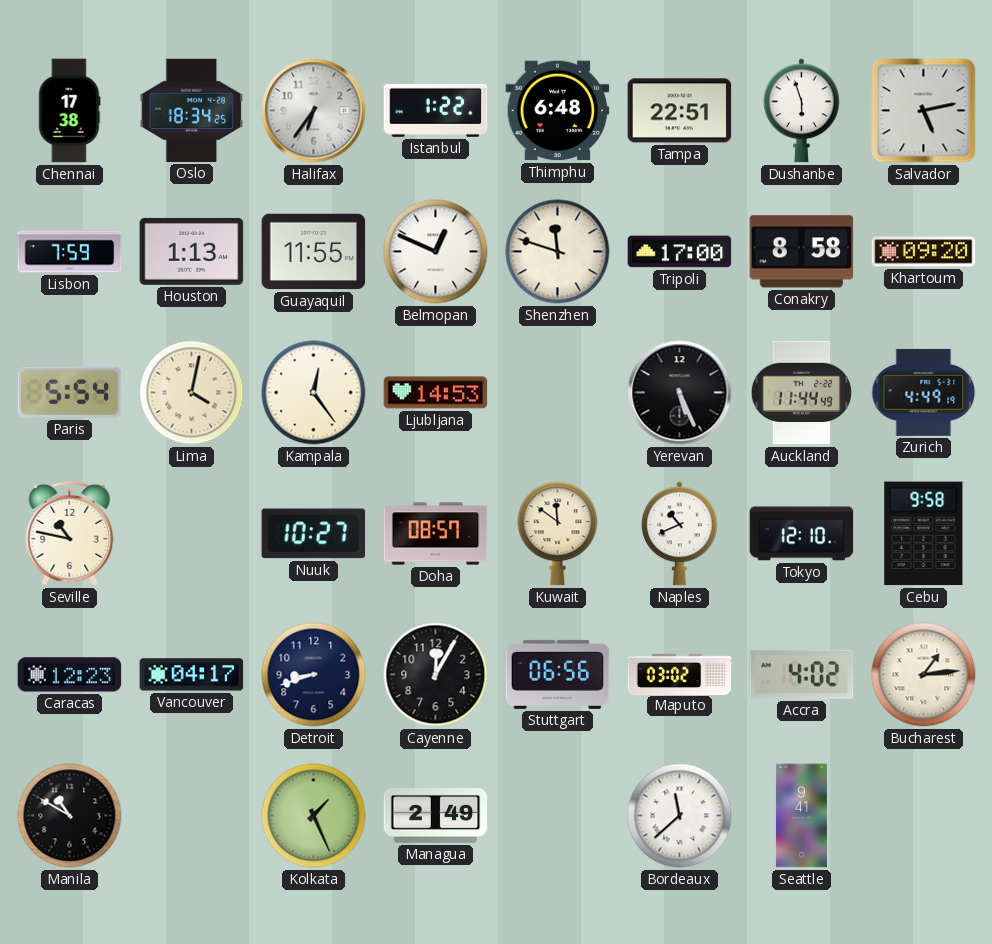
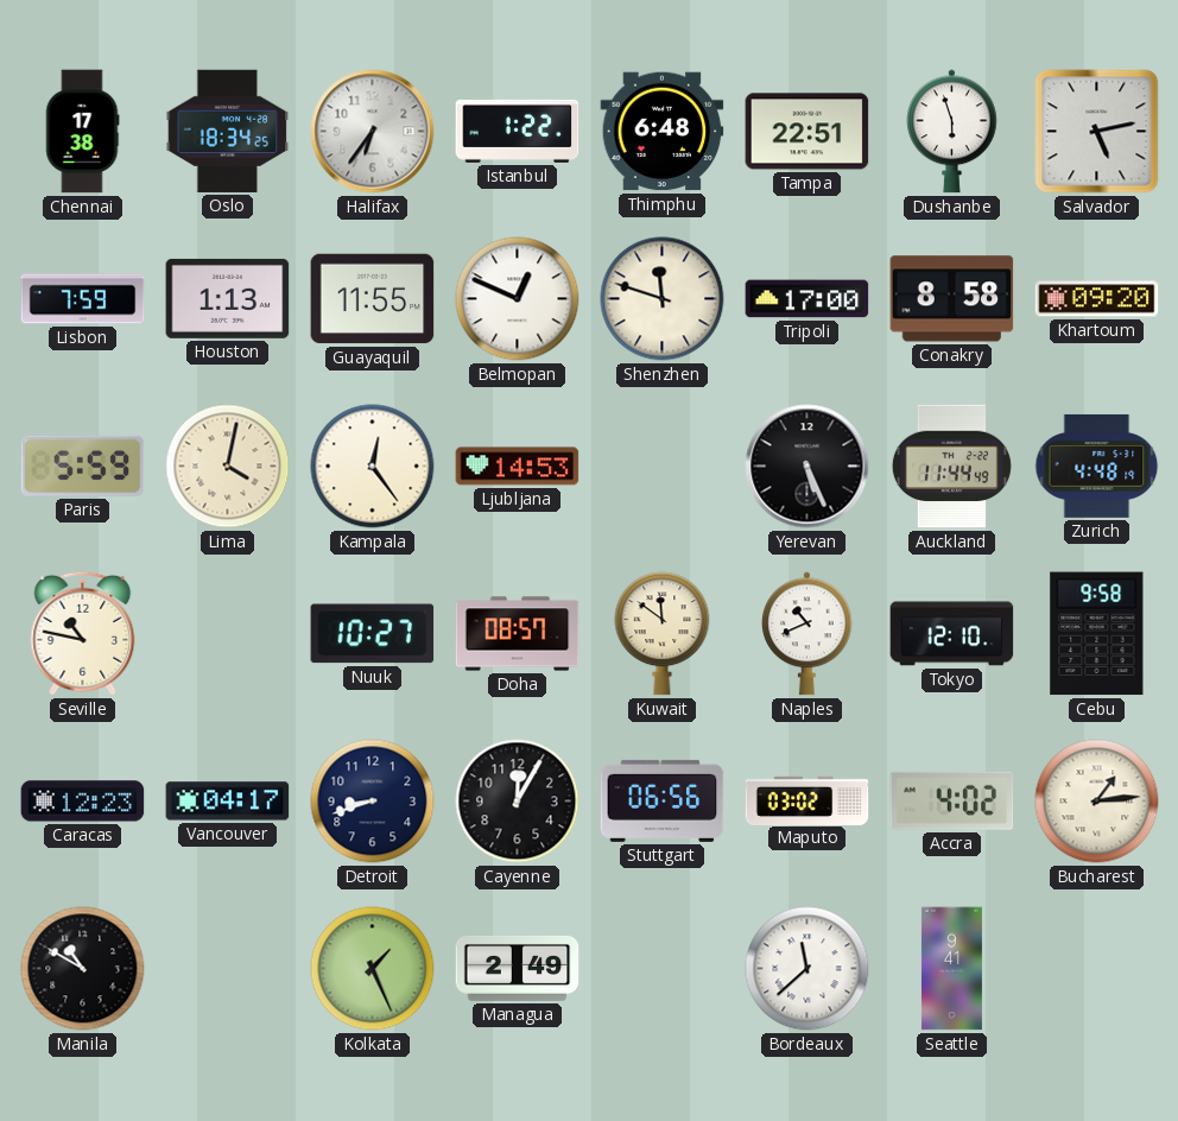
Paris: 5:54 -> 5:59
Zurich: 4:49 -> 4:48
